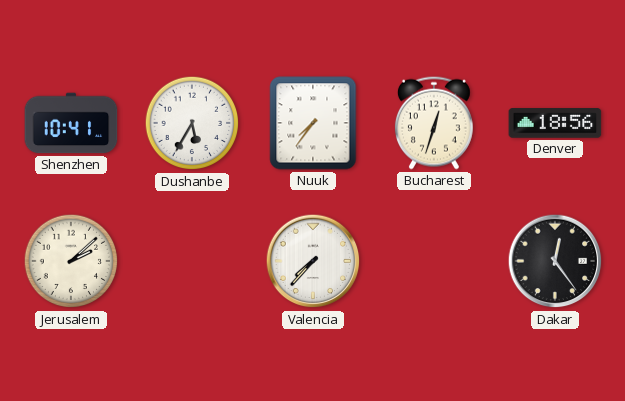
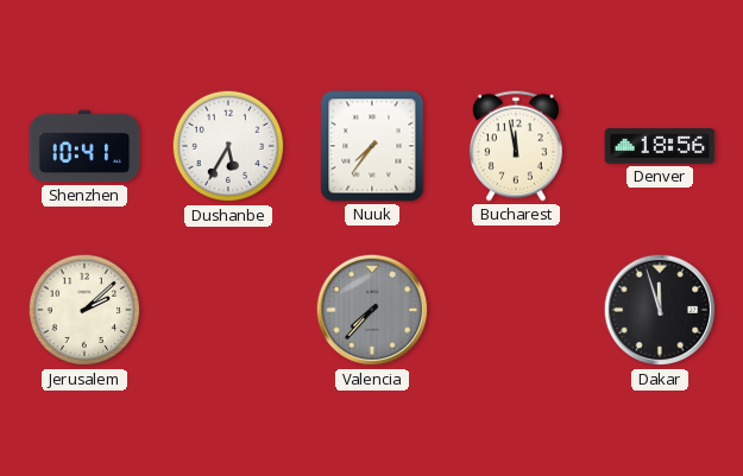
Bucharest: 12:33 -> 11:58
Valencia dial: white -> grey
Dakar: 12:24 -> 11:57
